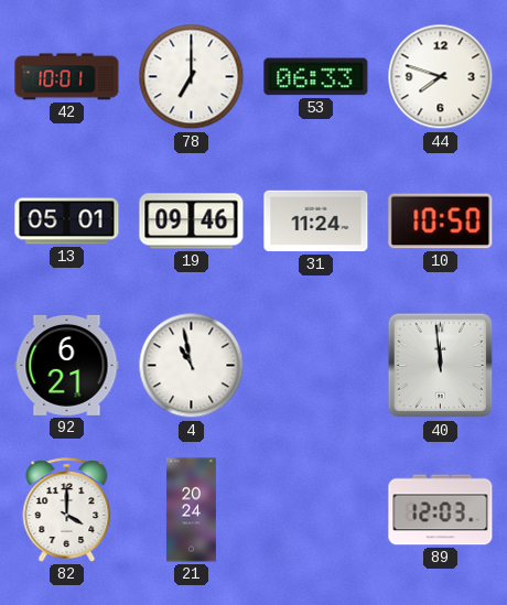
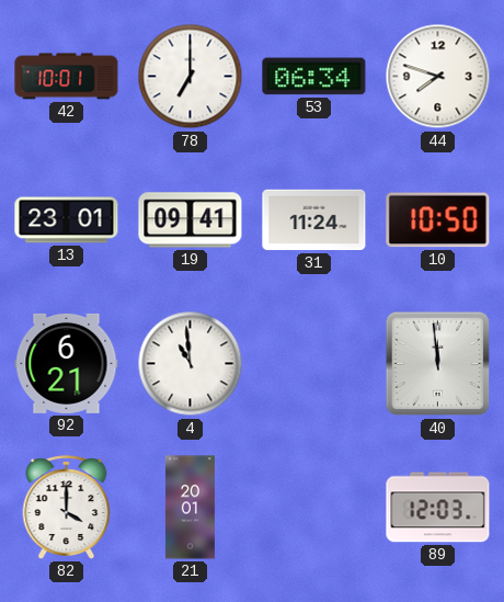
53: 06:33 -> 06:34
13: 05:01 -> 23:01
19: 09:46 -> 09:41
4: 10:58 -> 10:59
21: 20:24 -> 20:01
